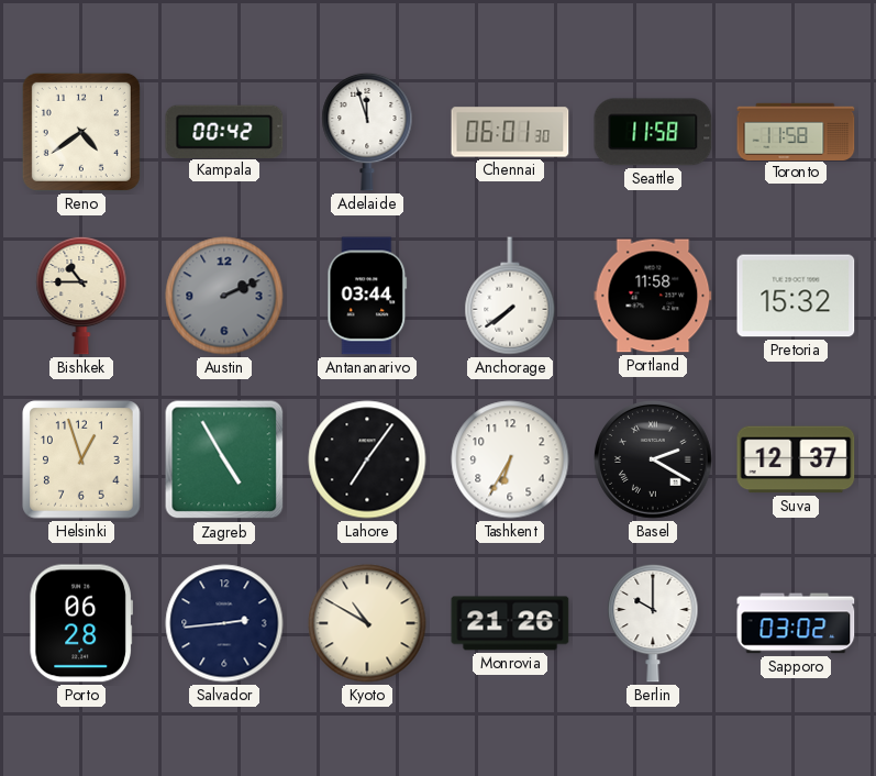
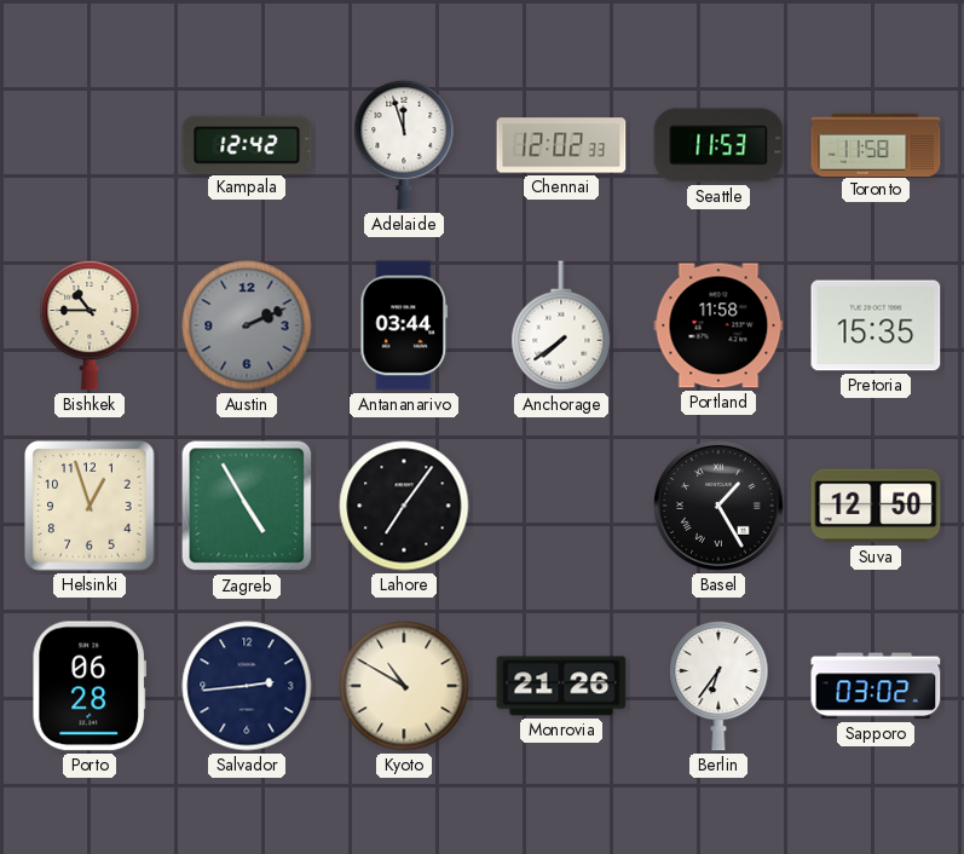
Reno: 4:39 -> none
Kampala: 00:42 -> 12:42
Chennai: 06:01 -> 12:02
Seattle: 11:58 -> 11:53
Pretoria: 15:32 -> 15:35
Tashkent: 6:35 -> none
Basel: 2:20 -> 1:25
Suva: 12:37 -> 12:50
Berlin: 10:00 -> 6:36
